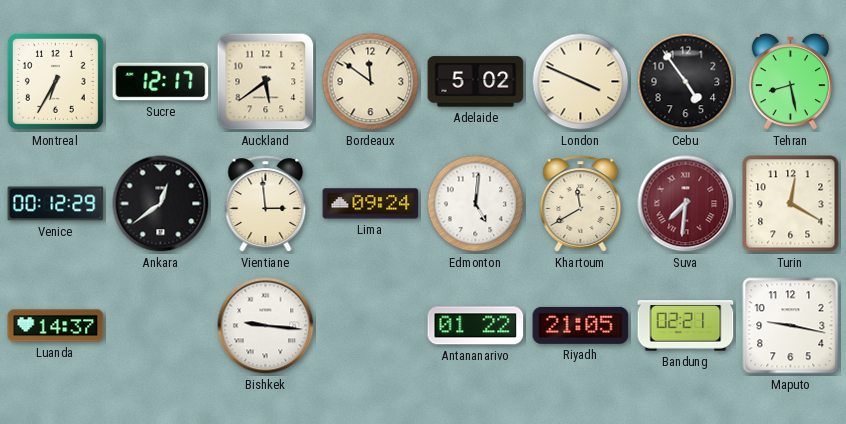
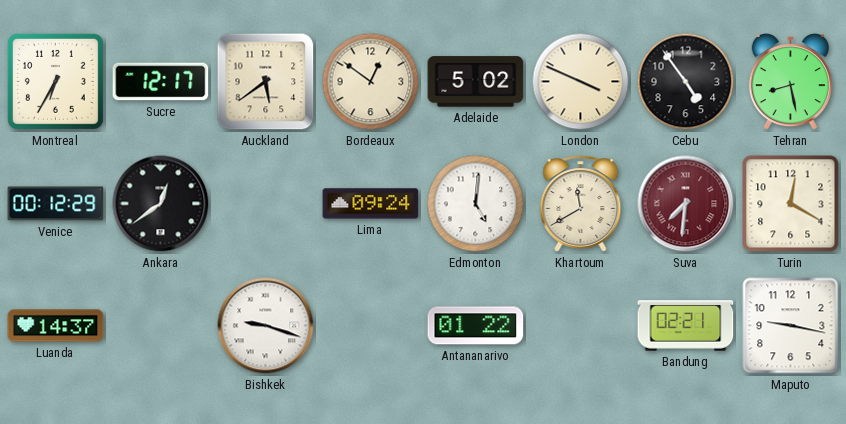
Bordeaux: 11:51 -> 12:51
Vientiane: 2:59 -> none
Bishkek: 9:16 -> 9:18
Riyadh: 21:05 -> none
